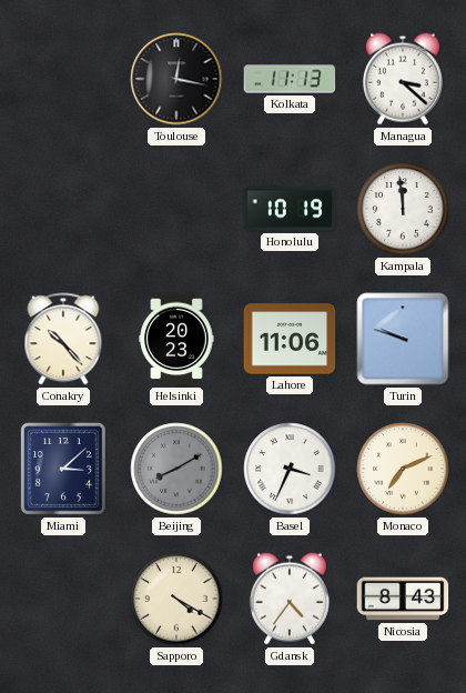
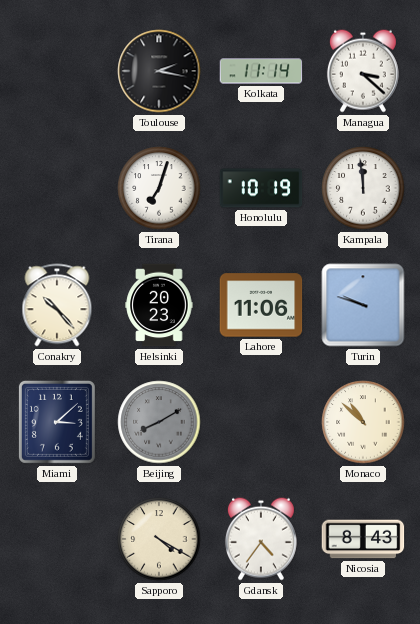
Toulouse: 12:17 -> 2:17
Kolkata: 11:13 -> 11:14
Tirana: none -> 7:03
Basel: 3:34 -> none
Monaco: 7:11 -> 10:52
